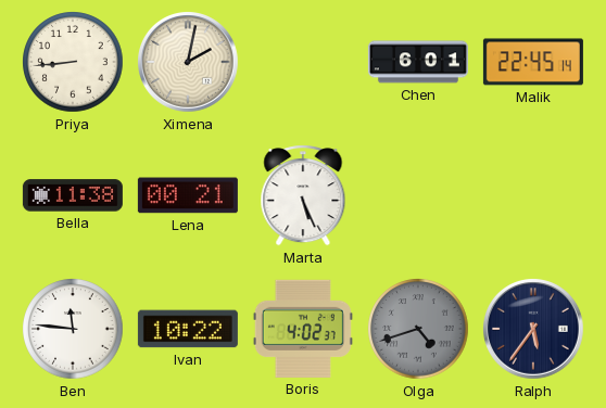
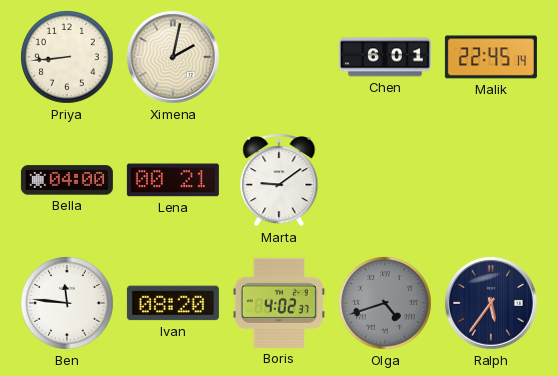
Bella: 11:38 -> 04:00
Marta: 5:26 -> 9:09
Ivan: 10:22 -> 08:20
